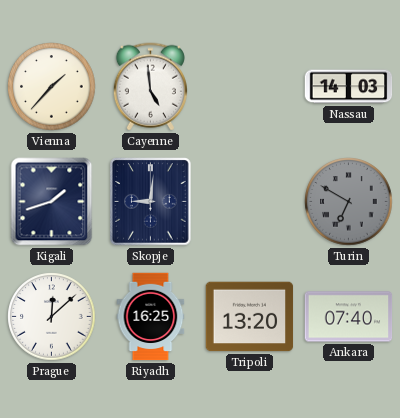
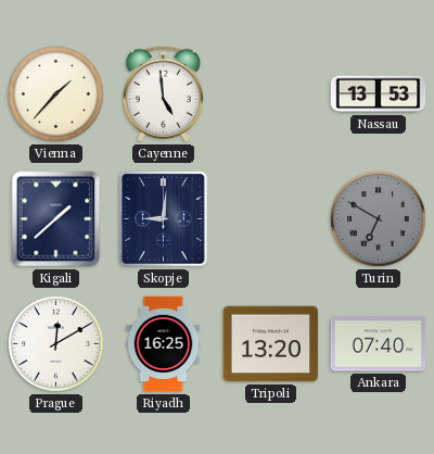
Nassau: 14:03 -> 13:53
Kigali: 1:42 -> 1:38
Prague: 12:08 -> 12:10
